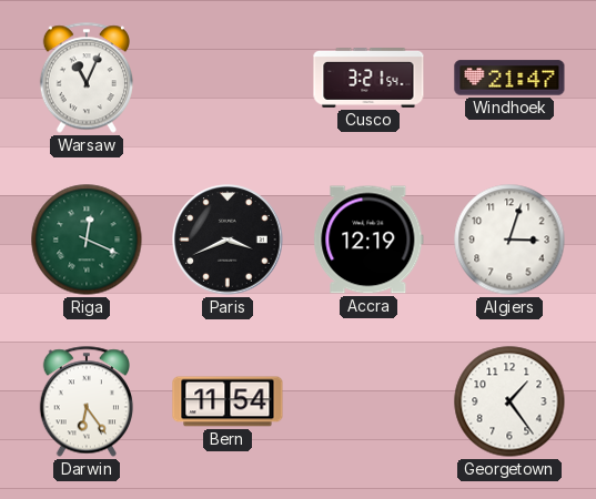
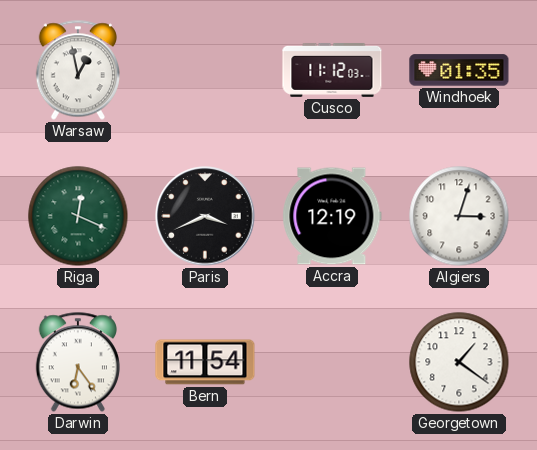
Warsaw: 11:04 -> 12:58
Cusco: 3:21 -> 11:12
Windhoek: 21:47 -> 01:35
Georgetown: 1:24 -> 1:21
